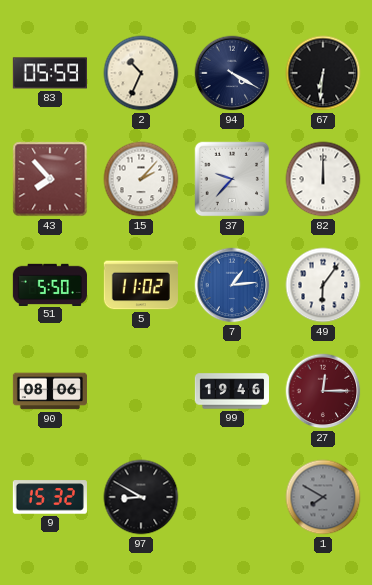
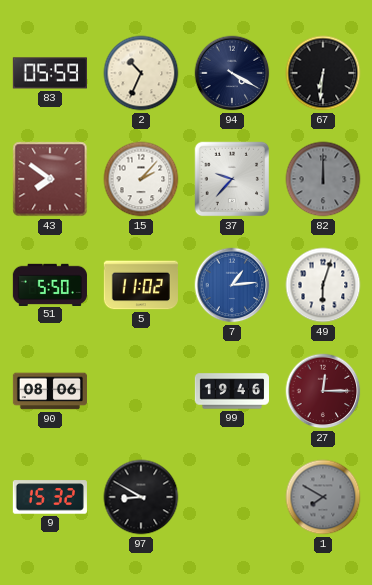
43: 7:53 -> 7:51
82 dial: white -> grey
49: 6:06 -> 6:03
